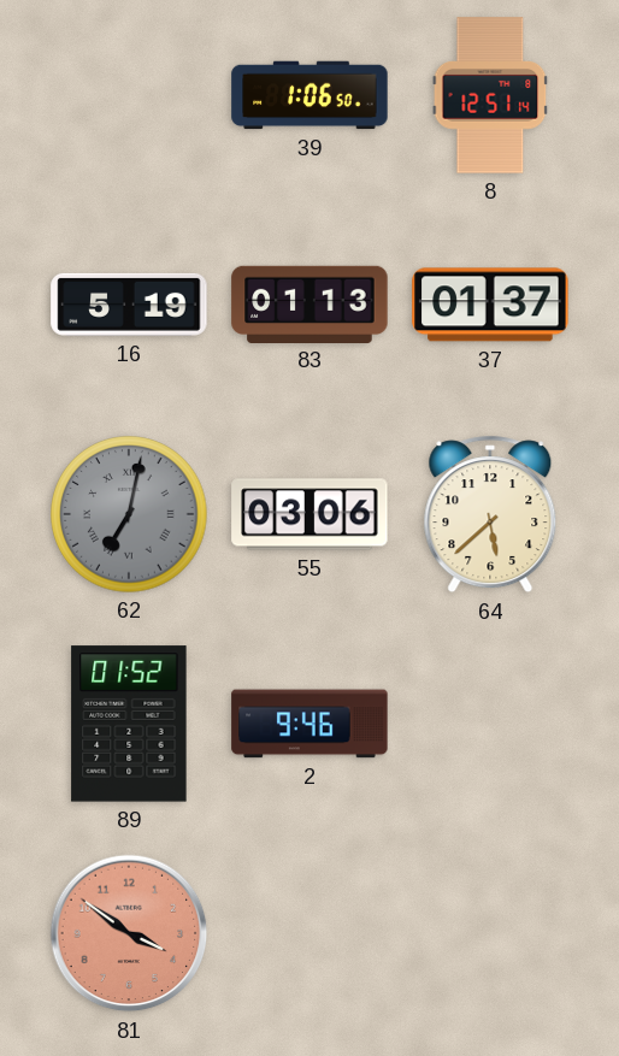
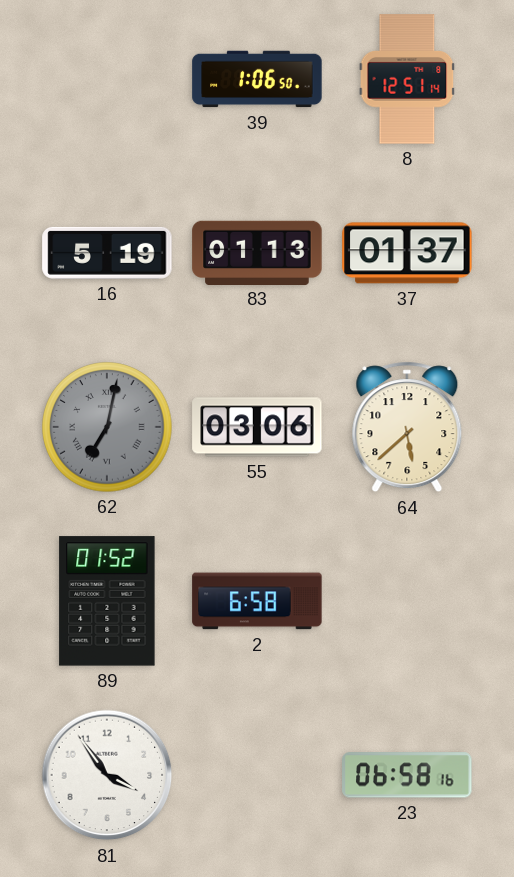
2: 9:46 -> 6:58
81: 3:51 -> 3:54
81 dial: salmon -> white
23: none -> 06:58
